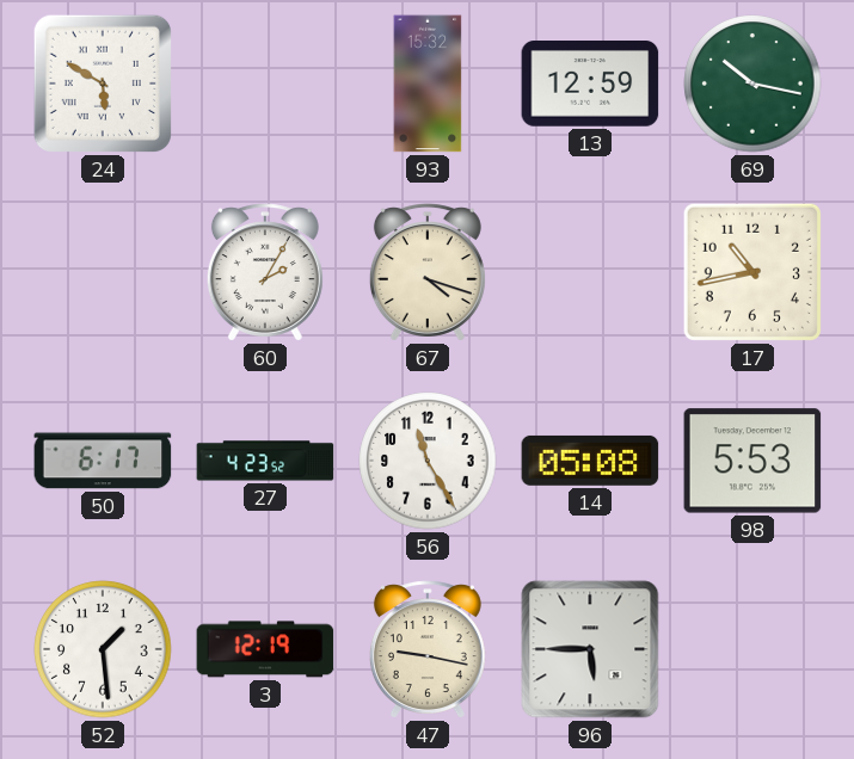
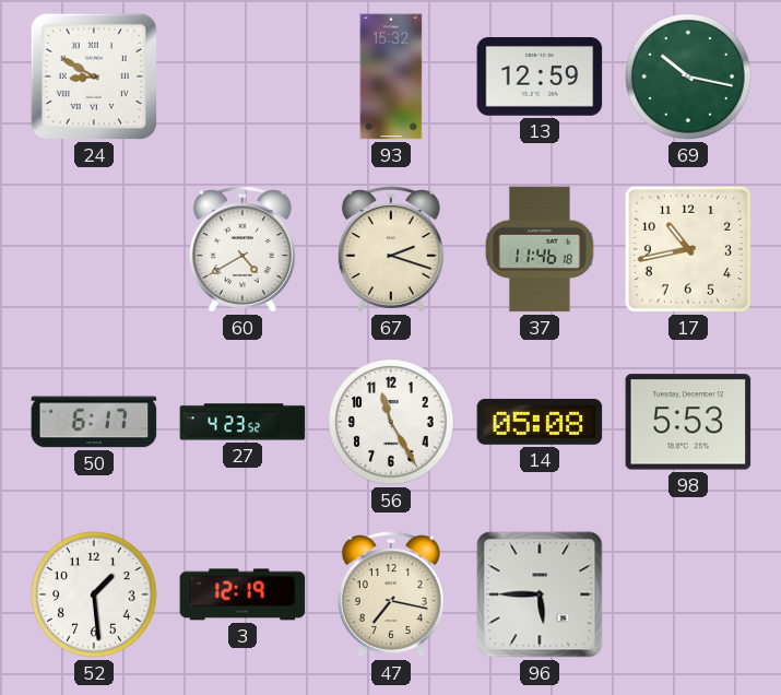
24: 5:50 -> 8:50
60: 2:05 -> 4:40
67: 4:18 -> 2:18
37: none -> 11:46
47: 9:17 -> 7:17
